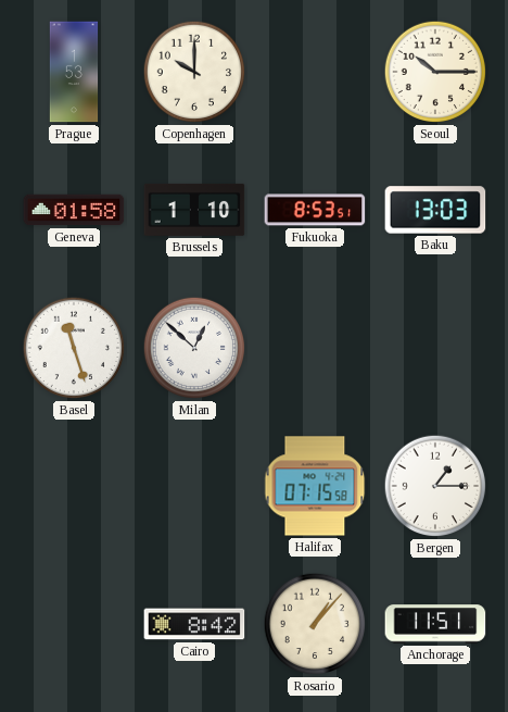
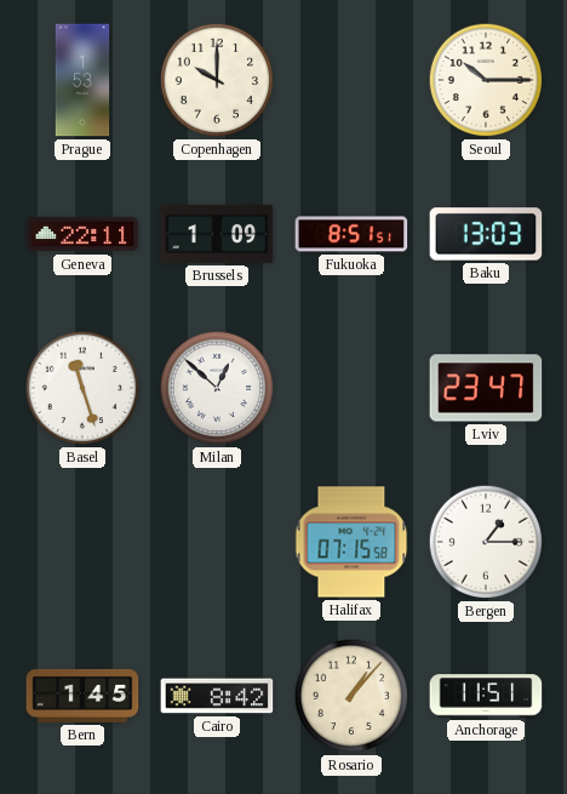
Geneva: 01:58 -> 22:11
Brussels: 1:10 -> 1:09
Fukuoka: 8:53 -> 8:51
Lviv: none -> 23:47
Bern: none -> 1:45
